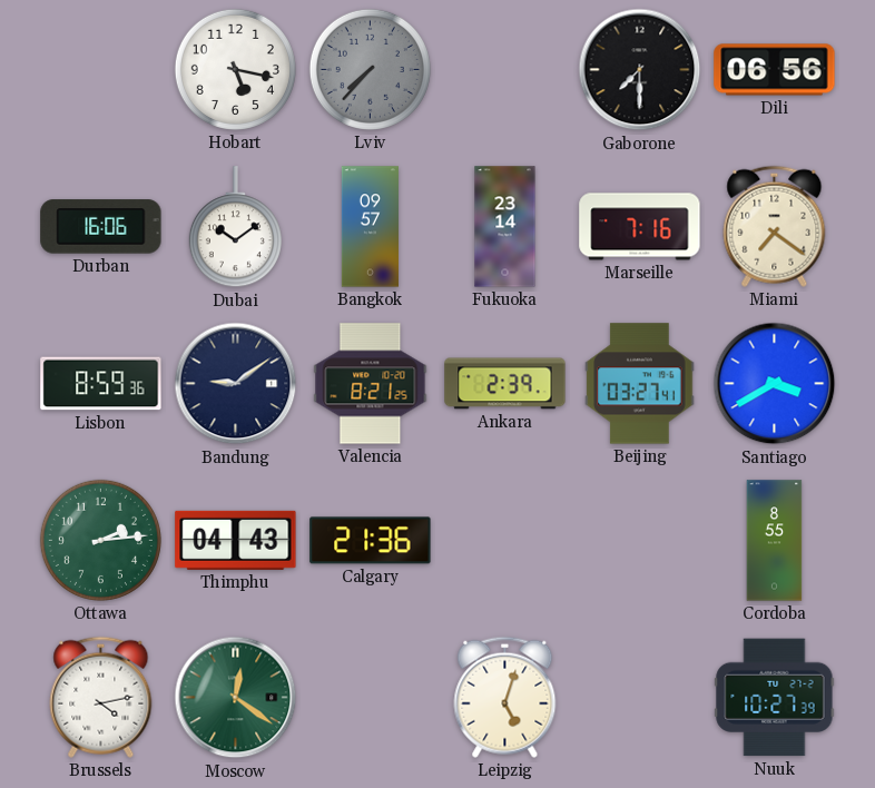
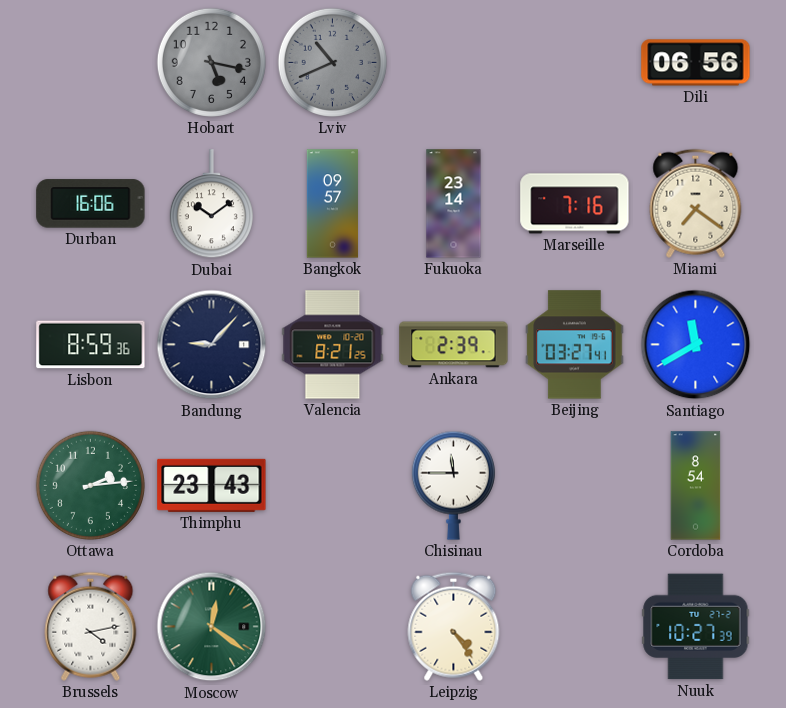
Hobart dial: white -> grey
Lviv: 7:37 -> 10:41
Gaborone: 7:30 -> none
Bandung: 9:09 -> 9:07
Santiago: 3:40 -> 11:40
Thimphu: 04:43 -> 23:43
Calgary: 21:36 -> none
Chisinau: none -> 11:45
Cordoba: 8:55 -> 8:54
Leipzig: 5:03 -> 4:24
